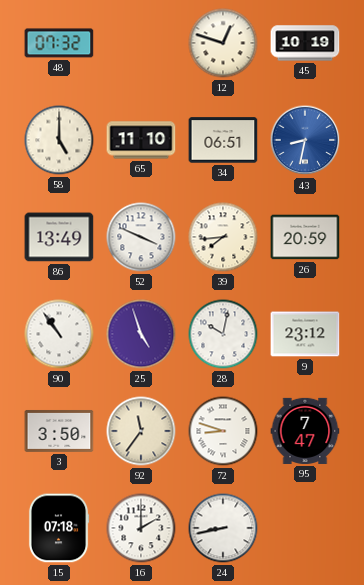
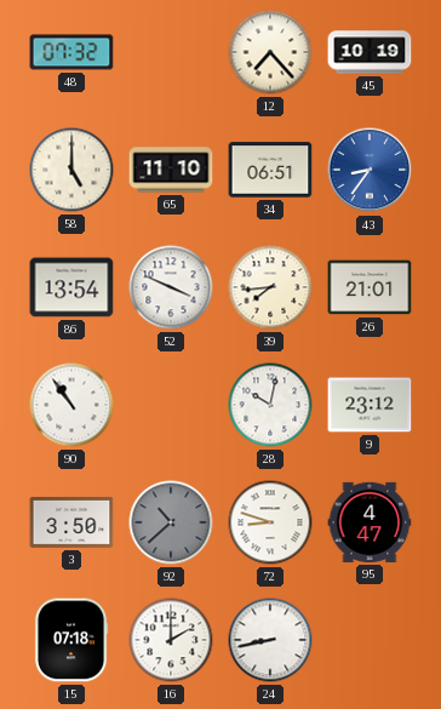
12: 12:48 -> 7:23
43: 8:32 -> 8:36
86: 13:49 -> 13:54
26: 20:59 -> 21:01
25: 4:57 -> none
92: 11:36 -> 10:38
92 dial: cream -> grey
95: 7:47 -> 4:47
